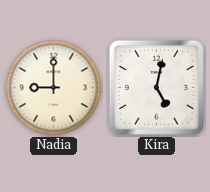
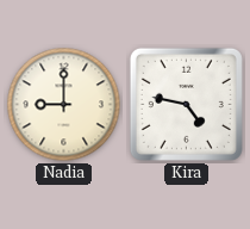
Kira: 5:02 -> 4:47
